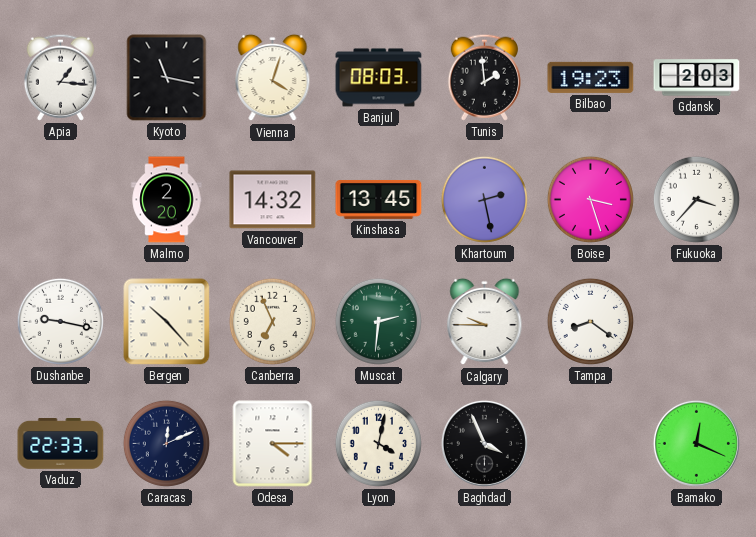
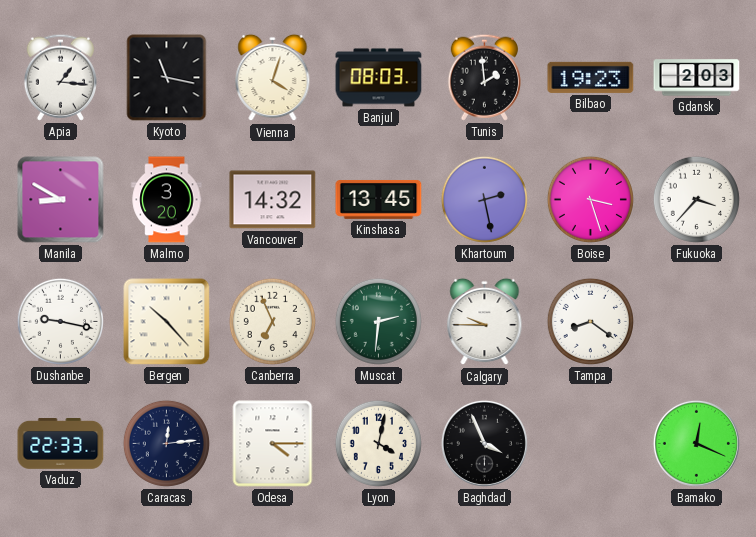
Manila: none -> 8:50
Malmo: 2:20 -> 3:20
Caracas: 12:11 -> 12:14
